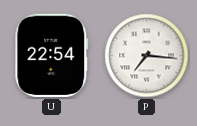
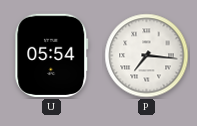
U: 22:54 -> 05:54
